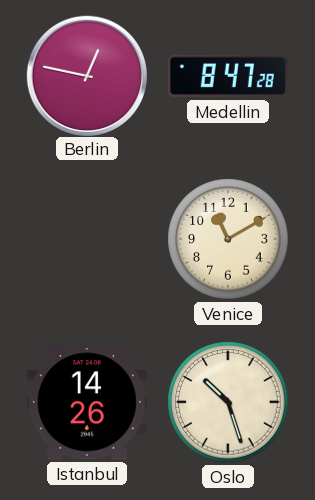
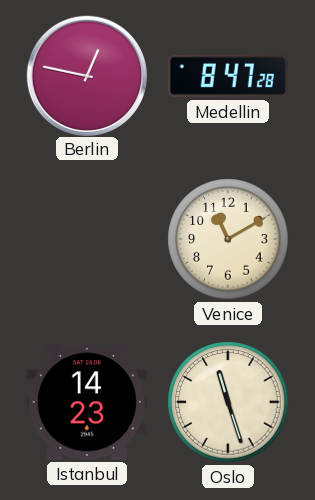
Istanbul: 14:26 -> 14:23
Oslo: 10:27 -> 11:27
